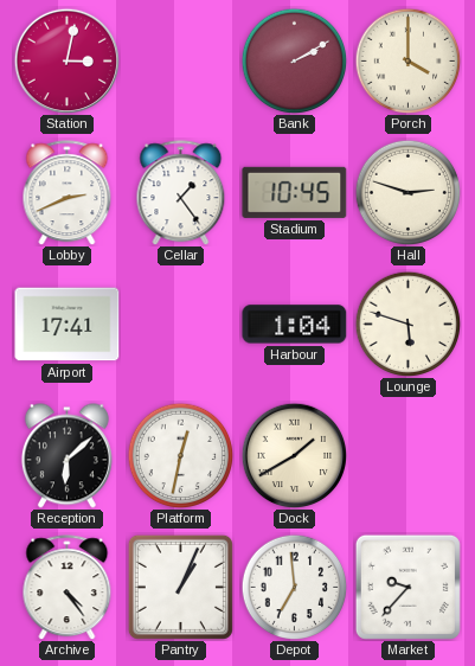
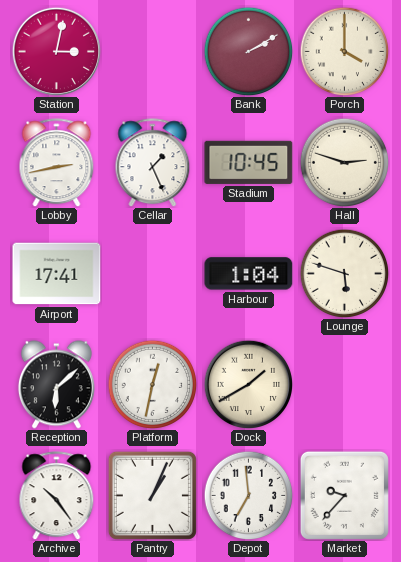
Lobby: 2:41 -> 2:43
Cellar: 1:24 -> 1:26
Archive: 4:24 -> 10:24
